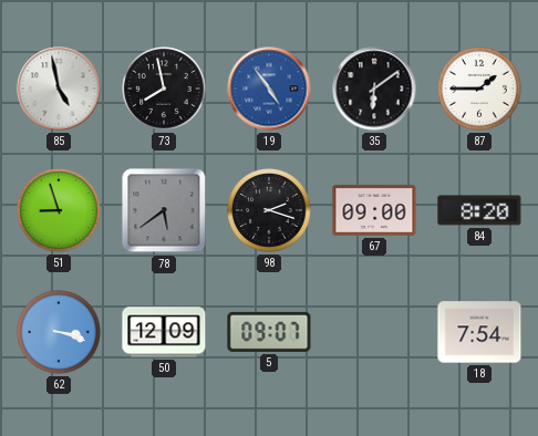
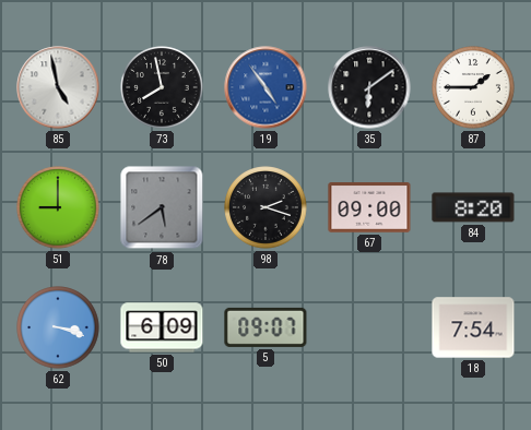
51: 8:57 -> 9:00
50: 12:09 -> 6:09
